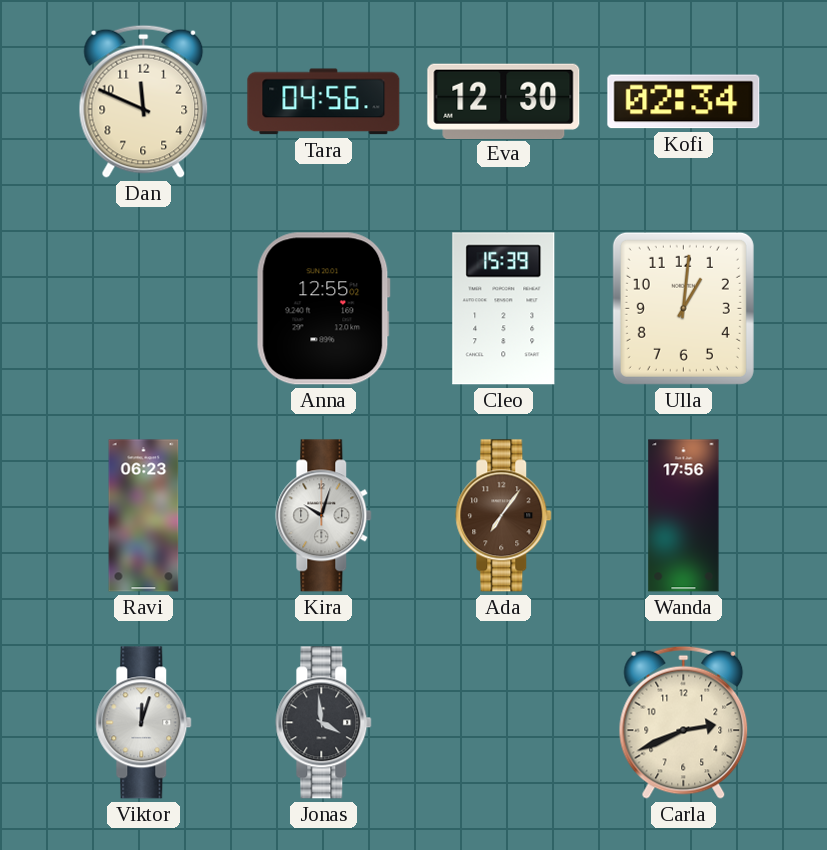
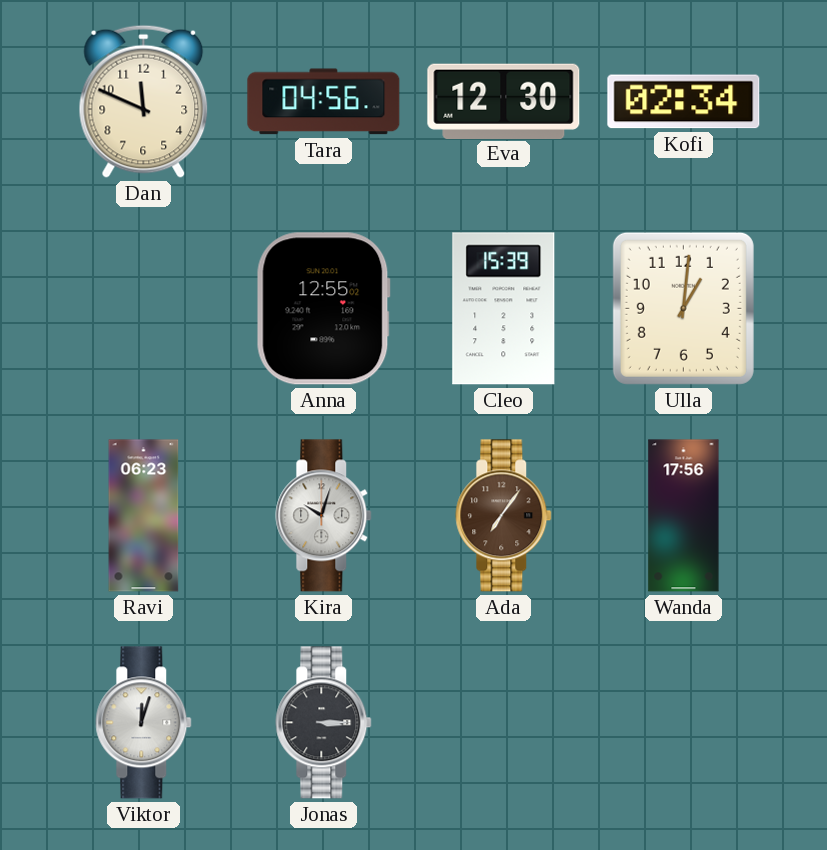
Jonas: 3:59 -> 3:15
Carla: 2:41 -> none
